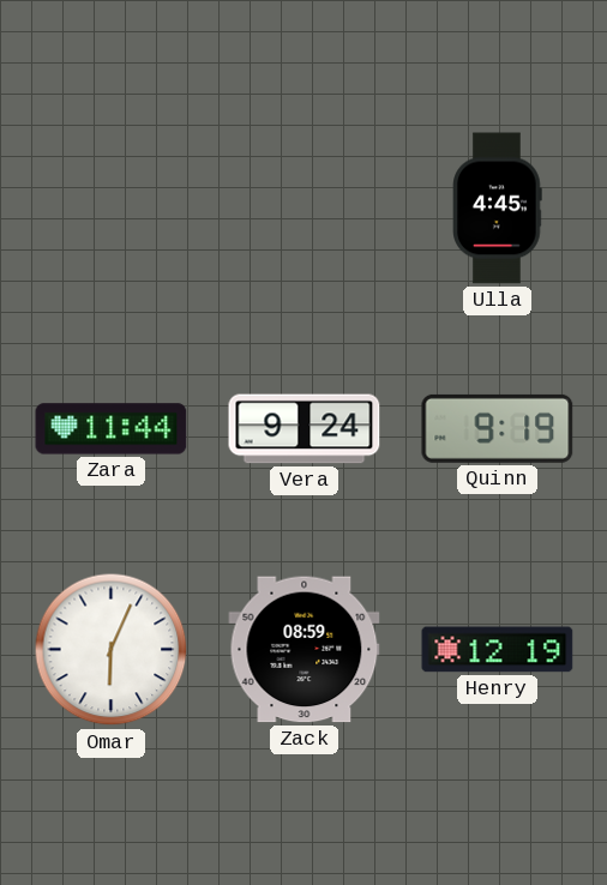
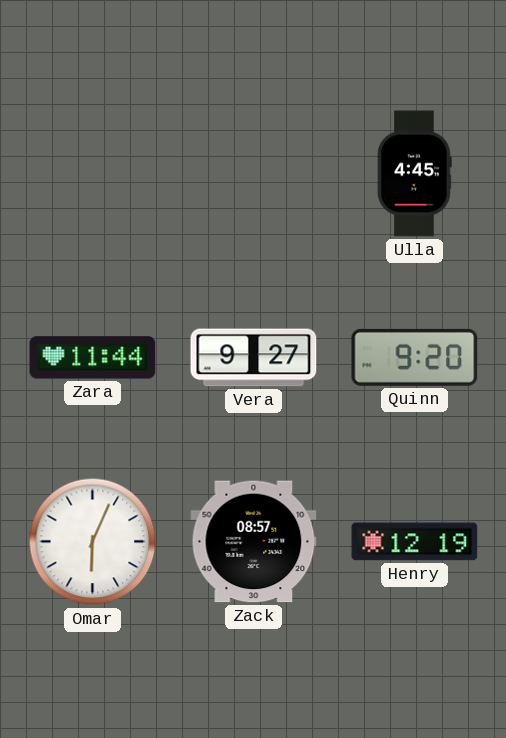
Vera: 9:24 -> 9:27
Quinn: 9:19 -> 9:20
Zack: 08:59 -> 08:57
